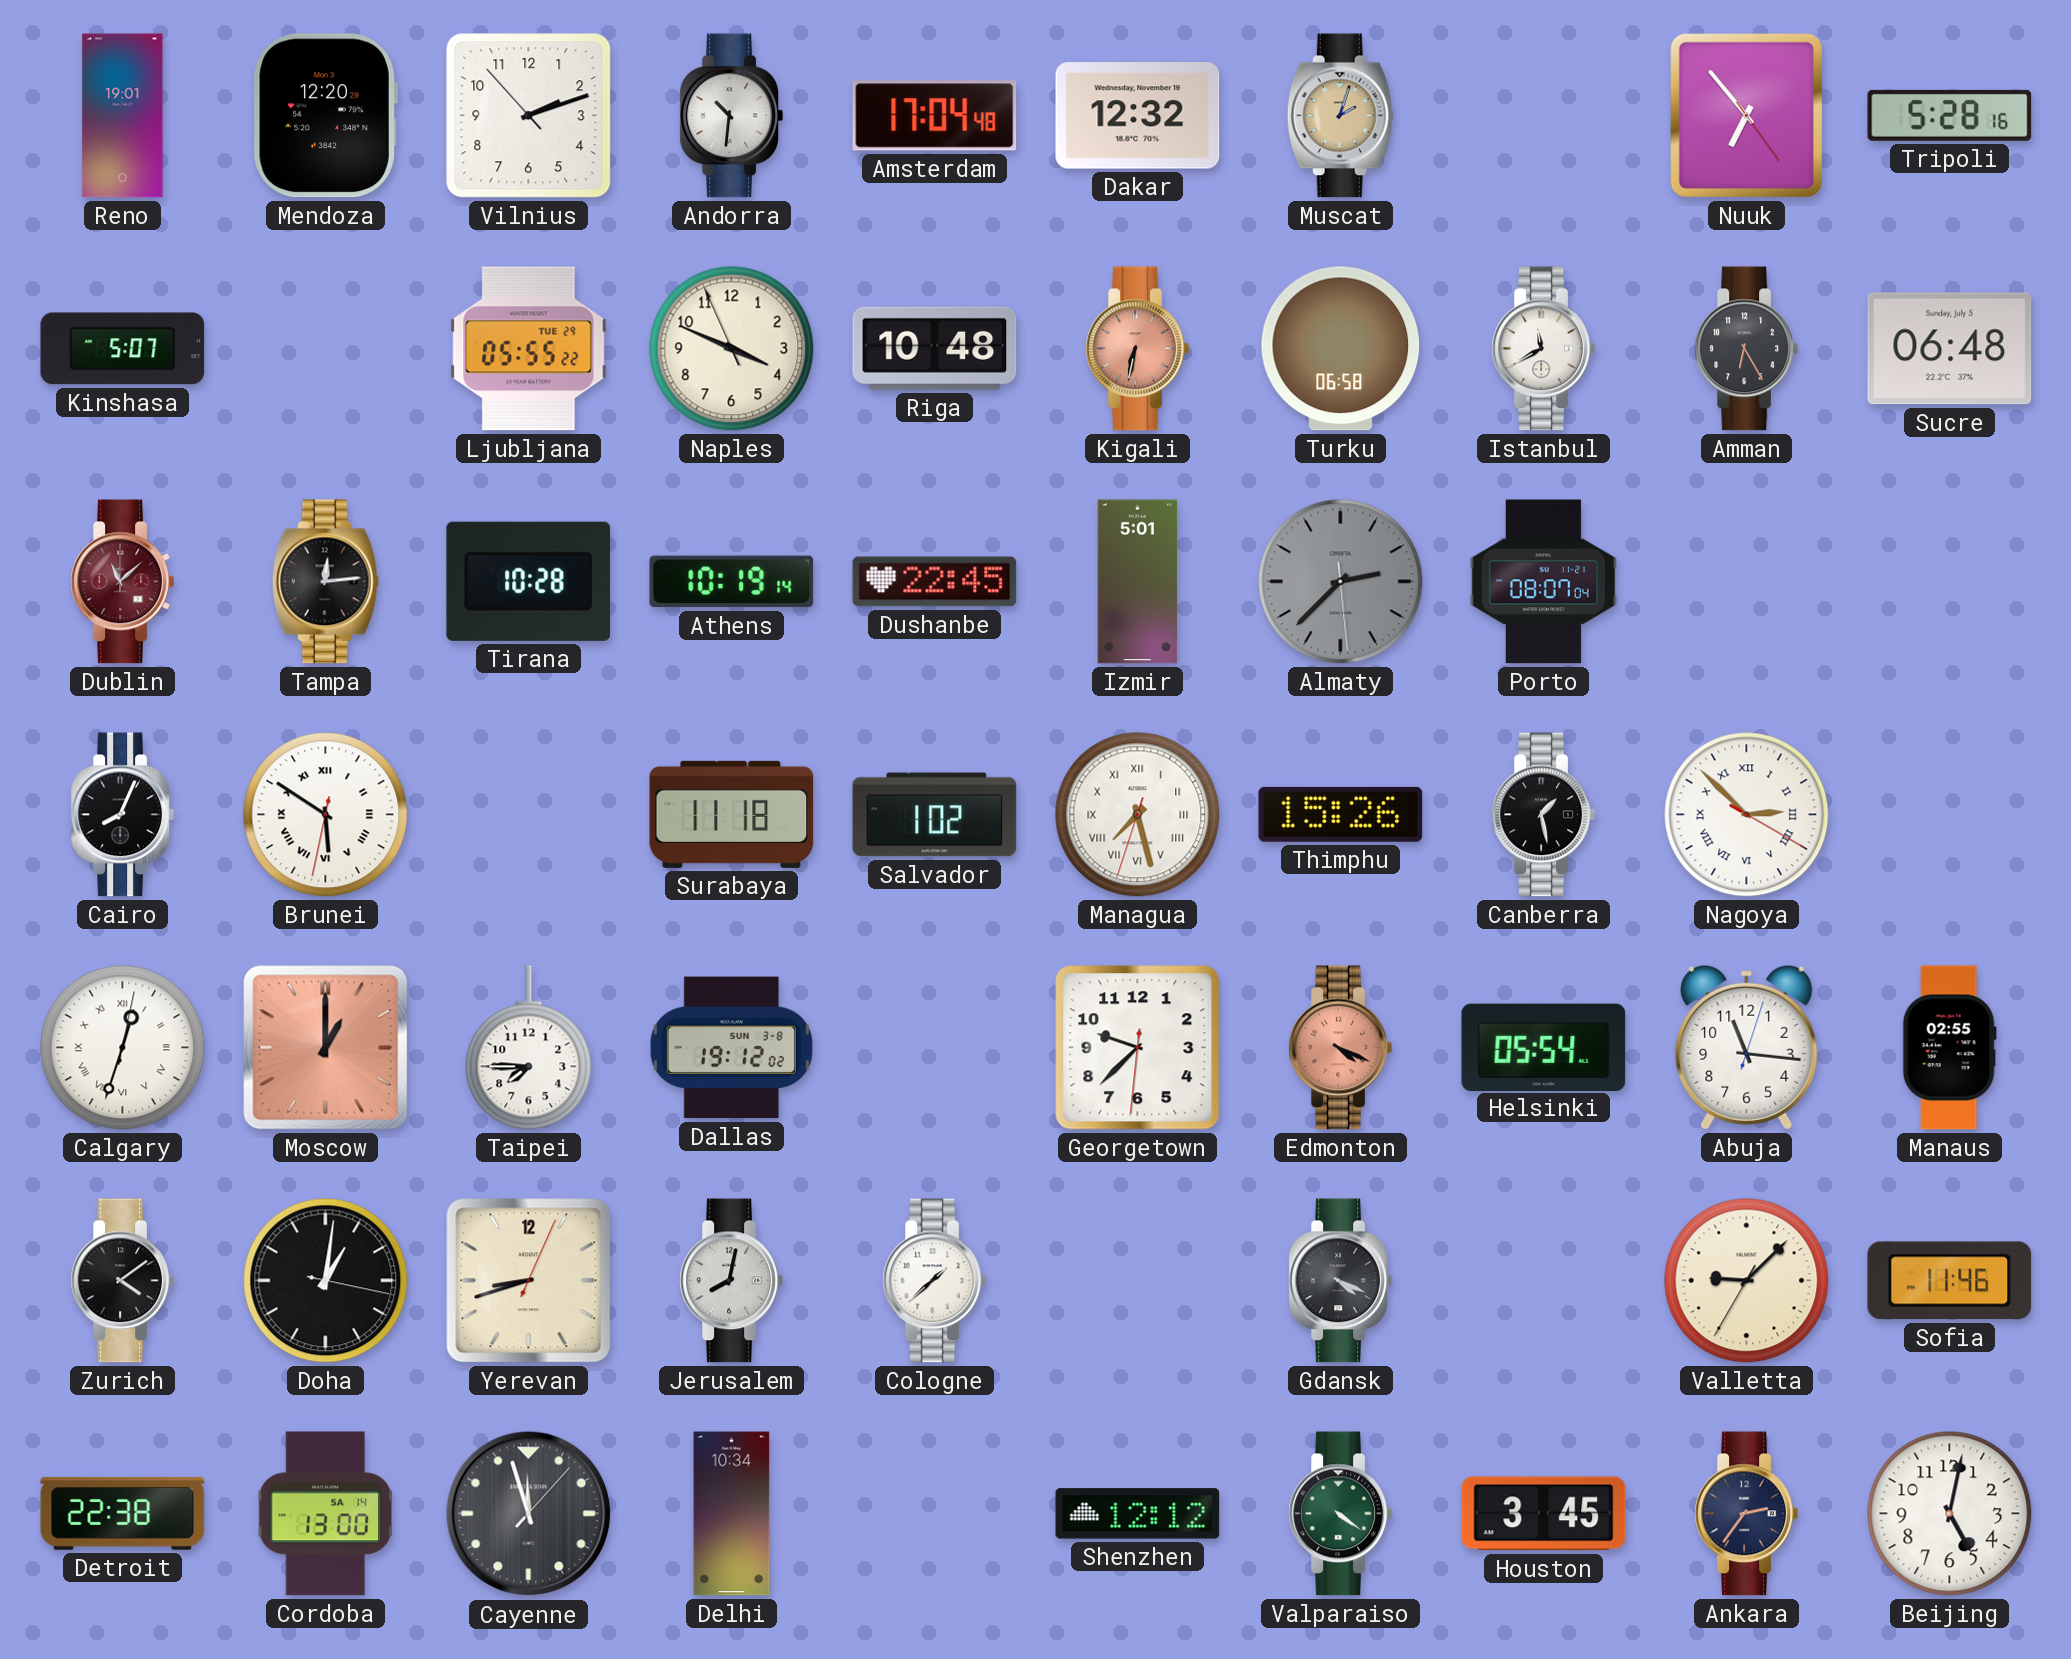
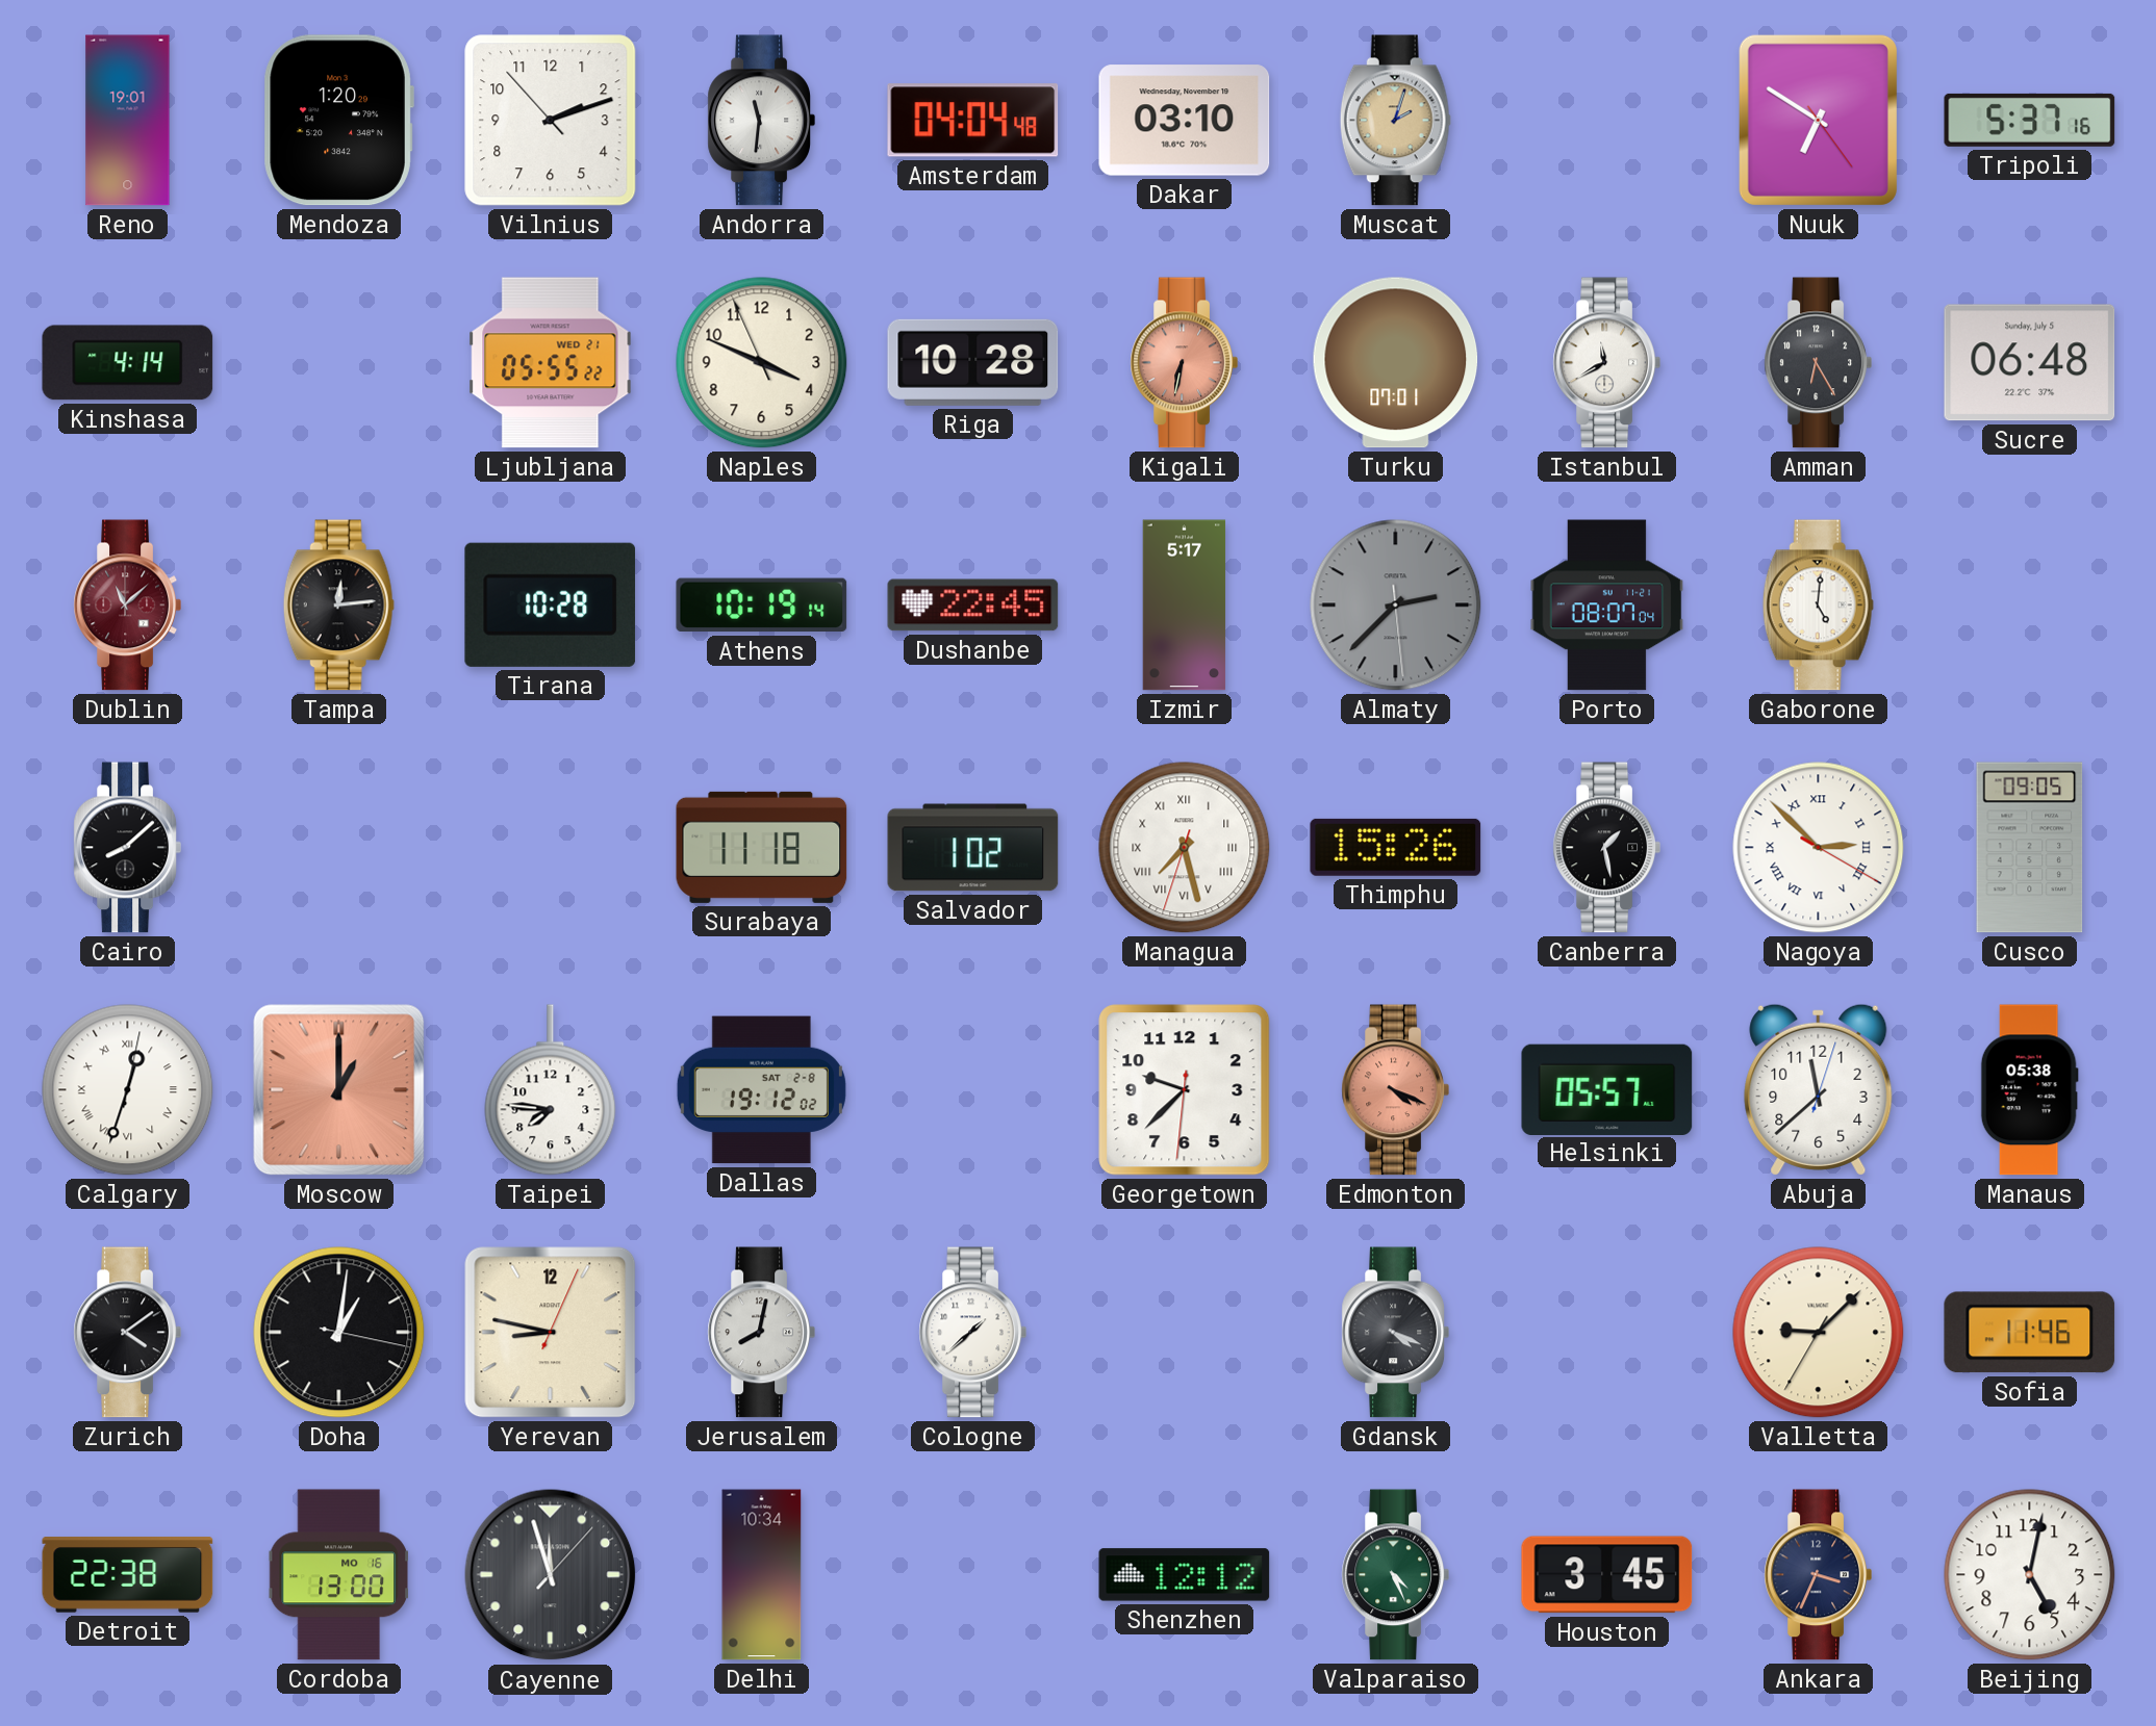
Mendoza: 12:20 -> 1:20
Andorra: 10:31 -> 11:31
Amsterdam: 17:04 -> 04:04
Dakar: 12:32 -> 03:10
Nuuk: 6:53 -> 6:50
Tripoli: 5:28 -> 5:37
Kinshasa: 5:07 -> 4:14
Ljubljana date: TUE 29 -> WED 21
Riga: 10:48 -> 10:28
Turku: 06:58 -> 07:01
Izmir: 5:01 -> 5:17
Gaborone: none -> 5:01
Cairo: 8:04 -> 8:08
Brunei: 5:50 -> none
Cusco: none -> 09:05
Taipei: 7:45 -> 7:46
Dallas date: SUN 3-8 -> SAT 2-8
Helsinki: 05:54 -> 05:57
Abuja: 11:16 -> 11:38
Manaus: 02:55 -> 05:38
Yerevan: 8:42 -> 8:47
Cordoba date: SA 14 -> MO 16
Valparaiso: 4:21 -> 4:26
Ankara: 2:36 -> 3:34
